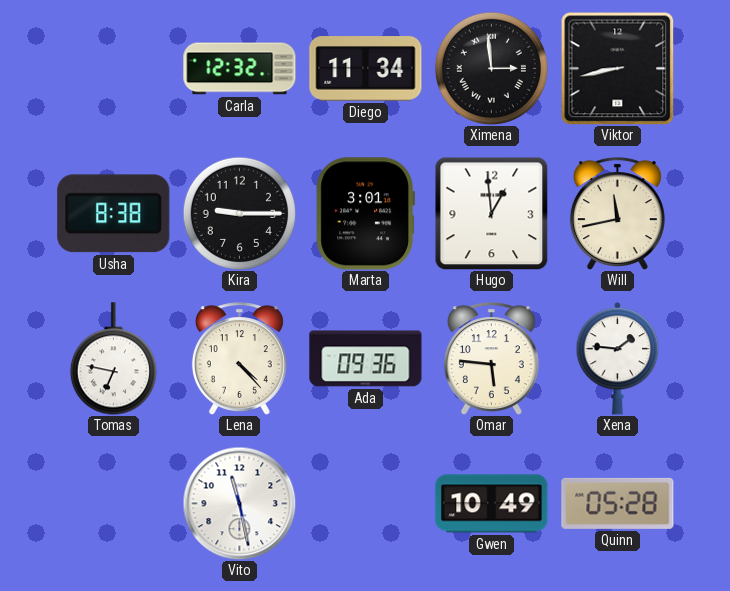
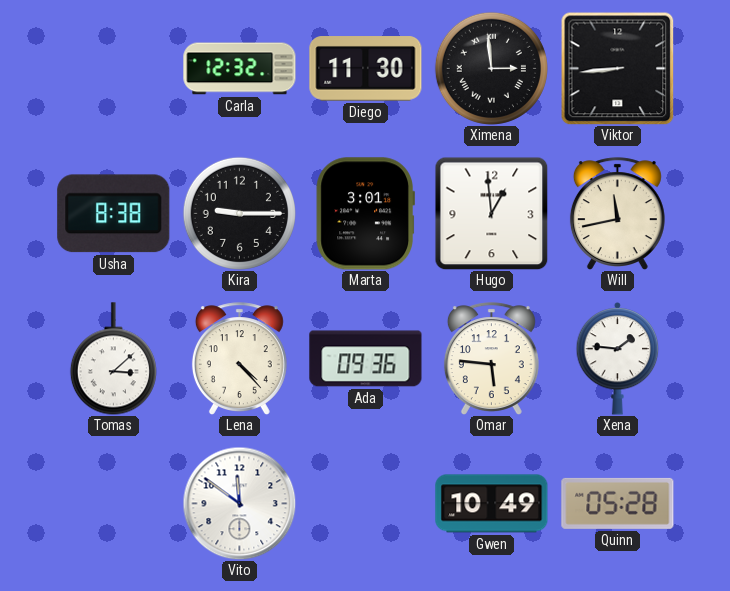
Diego: 11:34 -> 11:30
Viktor: 8:43 -> 8:44
Tomas: 6:47 -> 3:08
Vito: 11:28 -> 11:51
